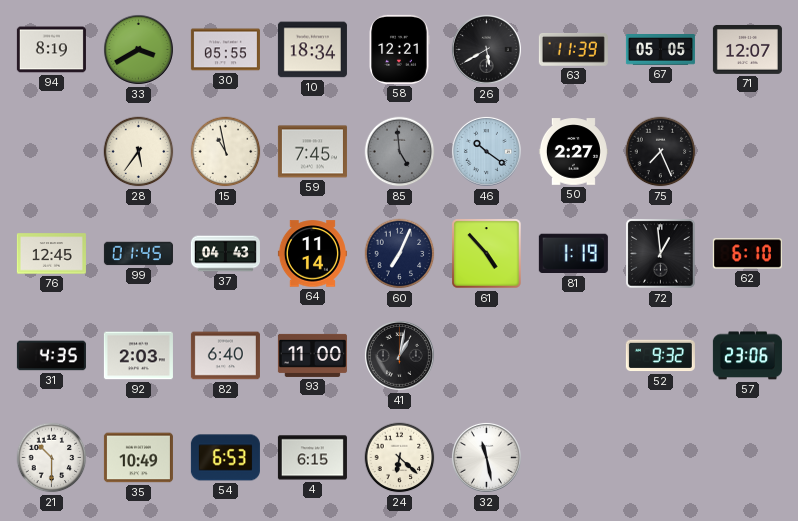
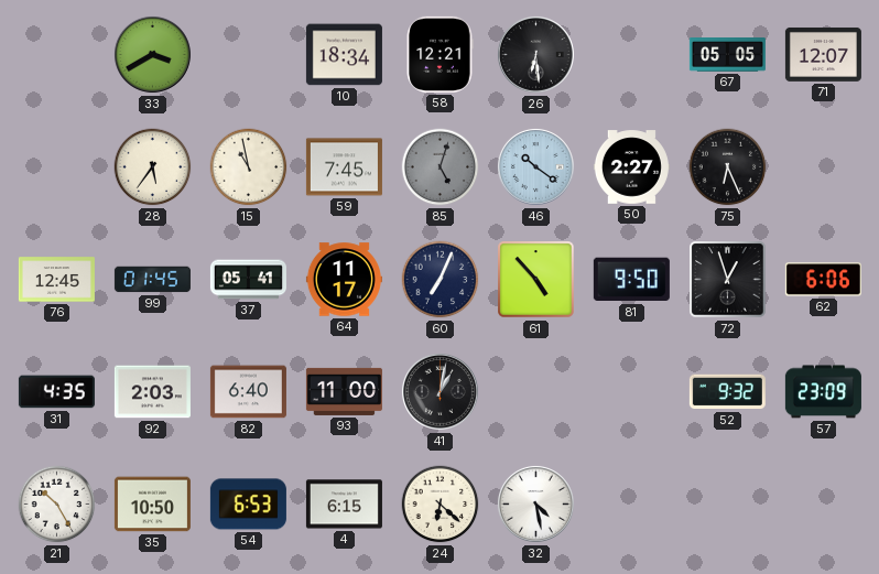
94: 8:19 -> none
30: 05:55 -> none
26: 5:40 -> 6:29
63: 11:39 -> none
85: 4:59 -> 5:03
75: 7:26 -> 6:26
37: 04:43 -> 05:41
64: 11:14 -> 11:17
81: 1:19 -> 9:50
72: 12:59 -> 12:57
62: 6:10 -> 6:06
57: 23:06 -> 23:09
21: 10:30 -> 10:25
35: 10:49 -> 10:50
32: 11:28 -> 4:28
